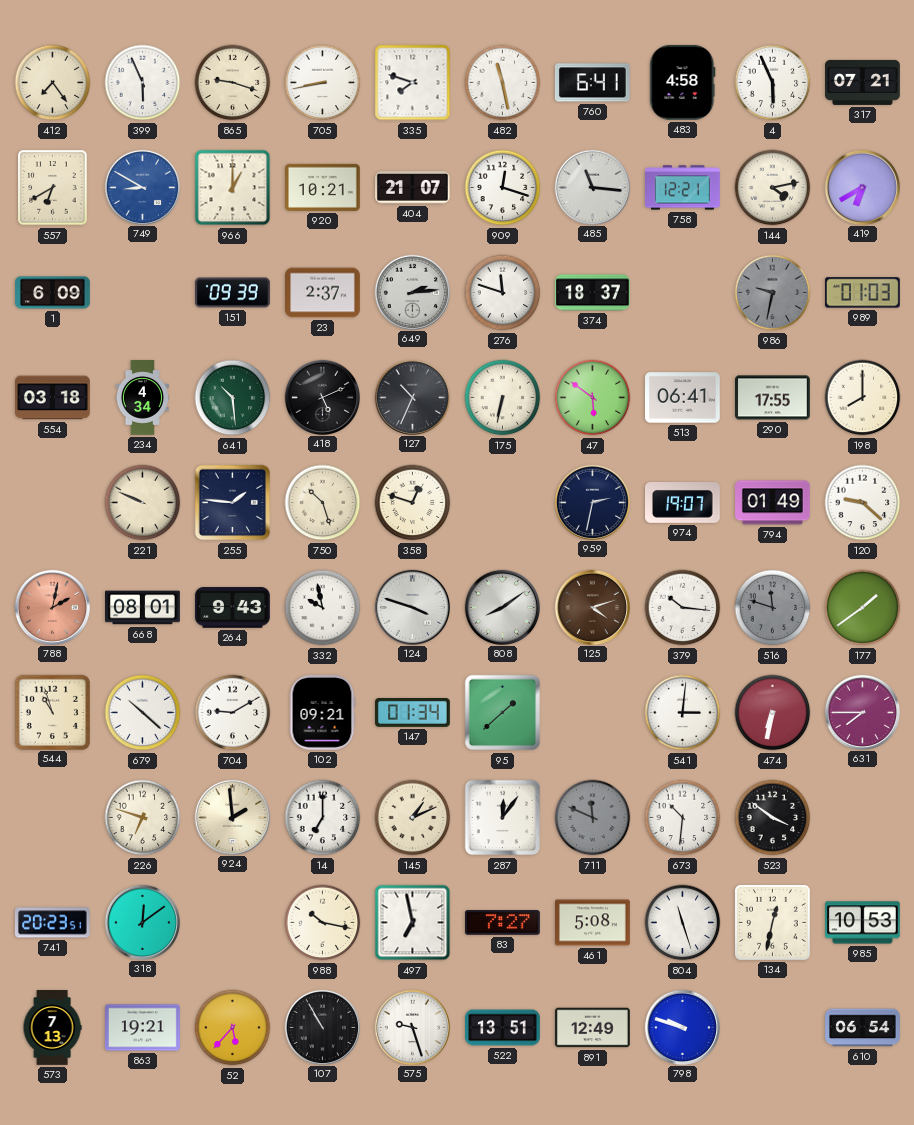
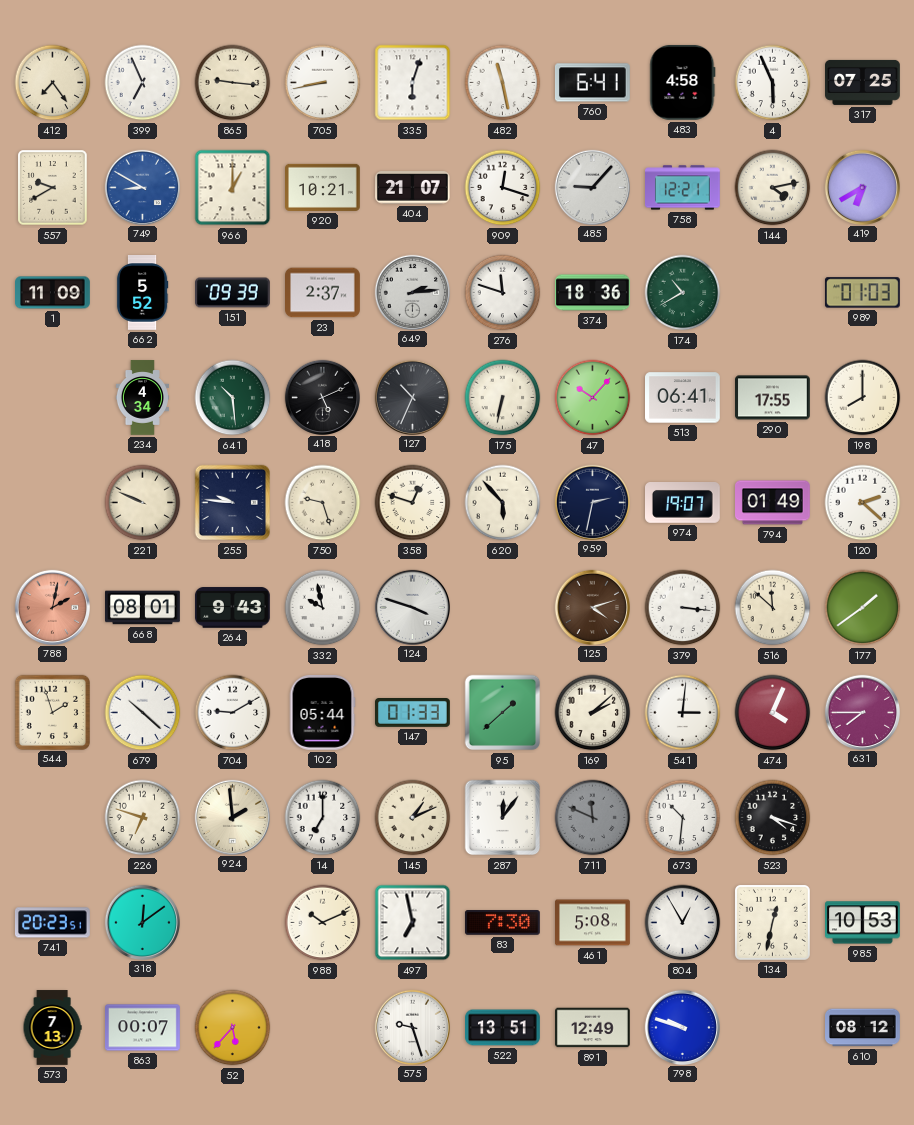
399: 5:56 -> 6:56
865: 9:18 -> 9:16
335: 7:48 -> 6:03
317: 07:21 -> 07:25
557: 6:40 -> 9:40
485: 11:16 -> 9:07
1: 6:09 -> 11:09
662: none -> 5:52
374: 18:37 -> 18:36
174: none -> 10:40
986: 9:32 -> none
554: 03:18 -> none
47: 5:51 -> 10:07
255: 1:46 -> 9:46
750: 10:27 -> 9:27
620: none -> 5:53
120: 9:22 -> 2:22
808: 8:09 -> none
379: 10:16 -> 3:16
516: 11:48 -> 11:52
516 dial: grey -> cream
544: 10:57 -> 1:57
102: 09:21 -> 05:44
147: 01:34 -> 01:33
169: none -> 2:08
474: 6:32 -> 4:04
523: 3:51 -> 4:18
988: 10:17 -> 10:11
83: 7:27 -> 7:30
804: 11:27 -> 12:55
863: 19:21 -> 00:07
107: 10:55 -> none
610: 06:54 -> 08:12
